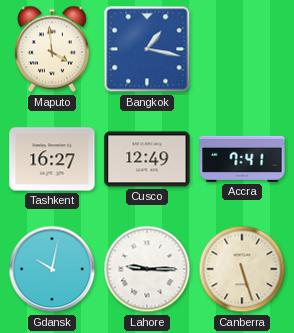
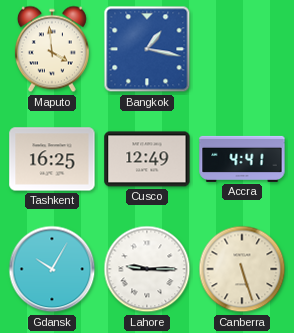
Tashkent: 16:27 -> 16:25
Accra: 7:41 -> 4:41
Gdansk: 10:02 -> 10:05
